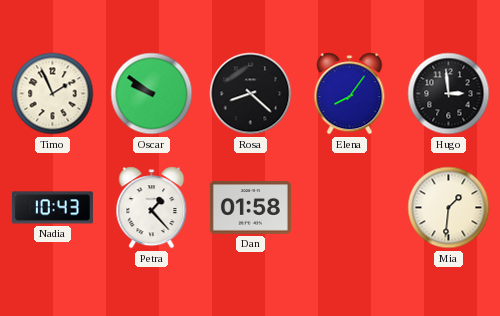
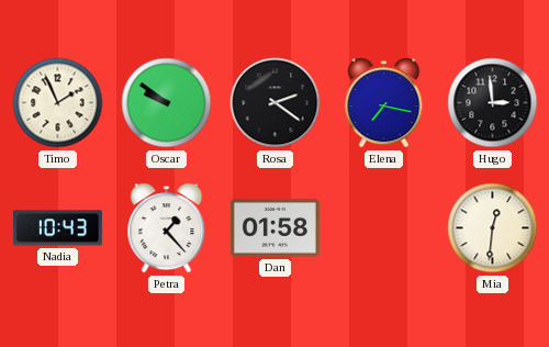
Rosa: 8:22 -> 2:21
Elena: 8:06 -> 7:17
Mia: 1:31 -> 12:31
